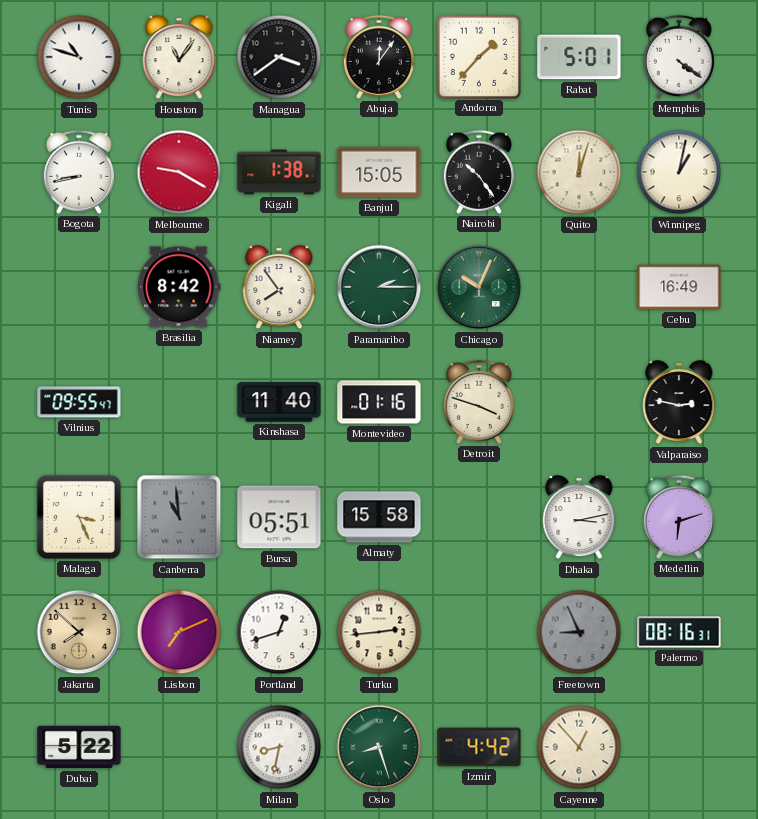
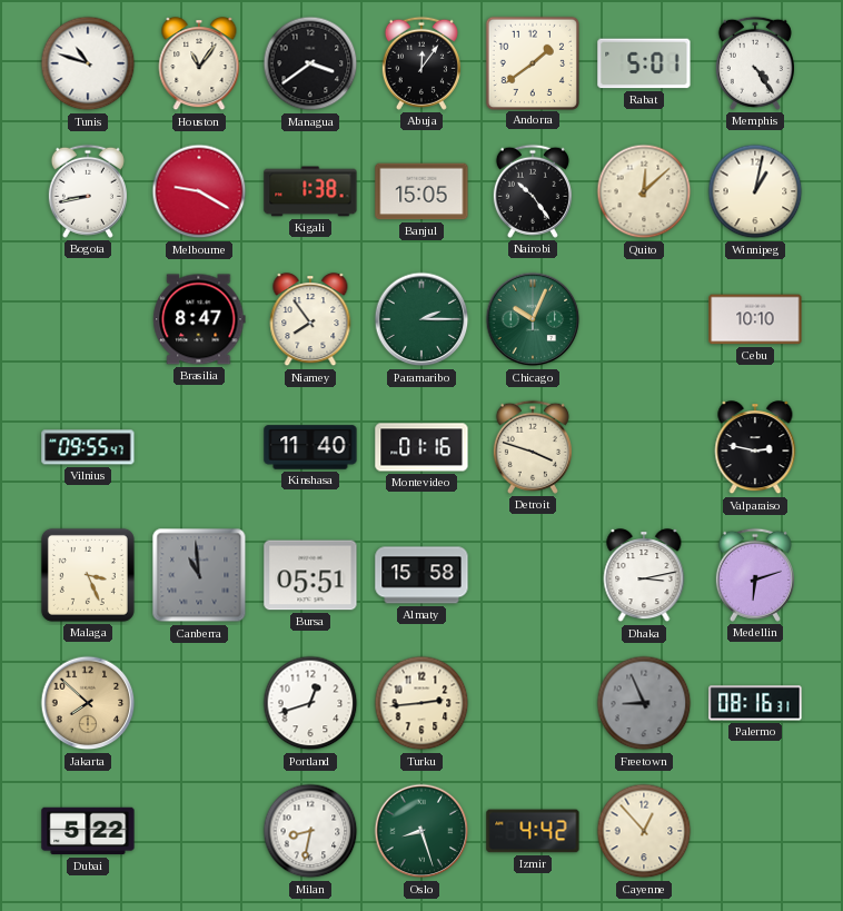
Andorra: 1:37 -> 1:39
Memphis: 4:21 -> 4:24
Quito: 12:03 -> 12:08
Brasilia: 8:42 -> 8:47
Cebu: 16:49 -> 10:10
Lisbon: 7:11 -> none
